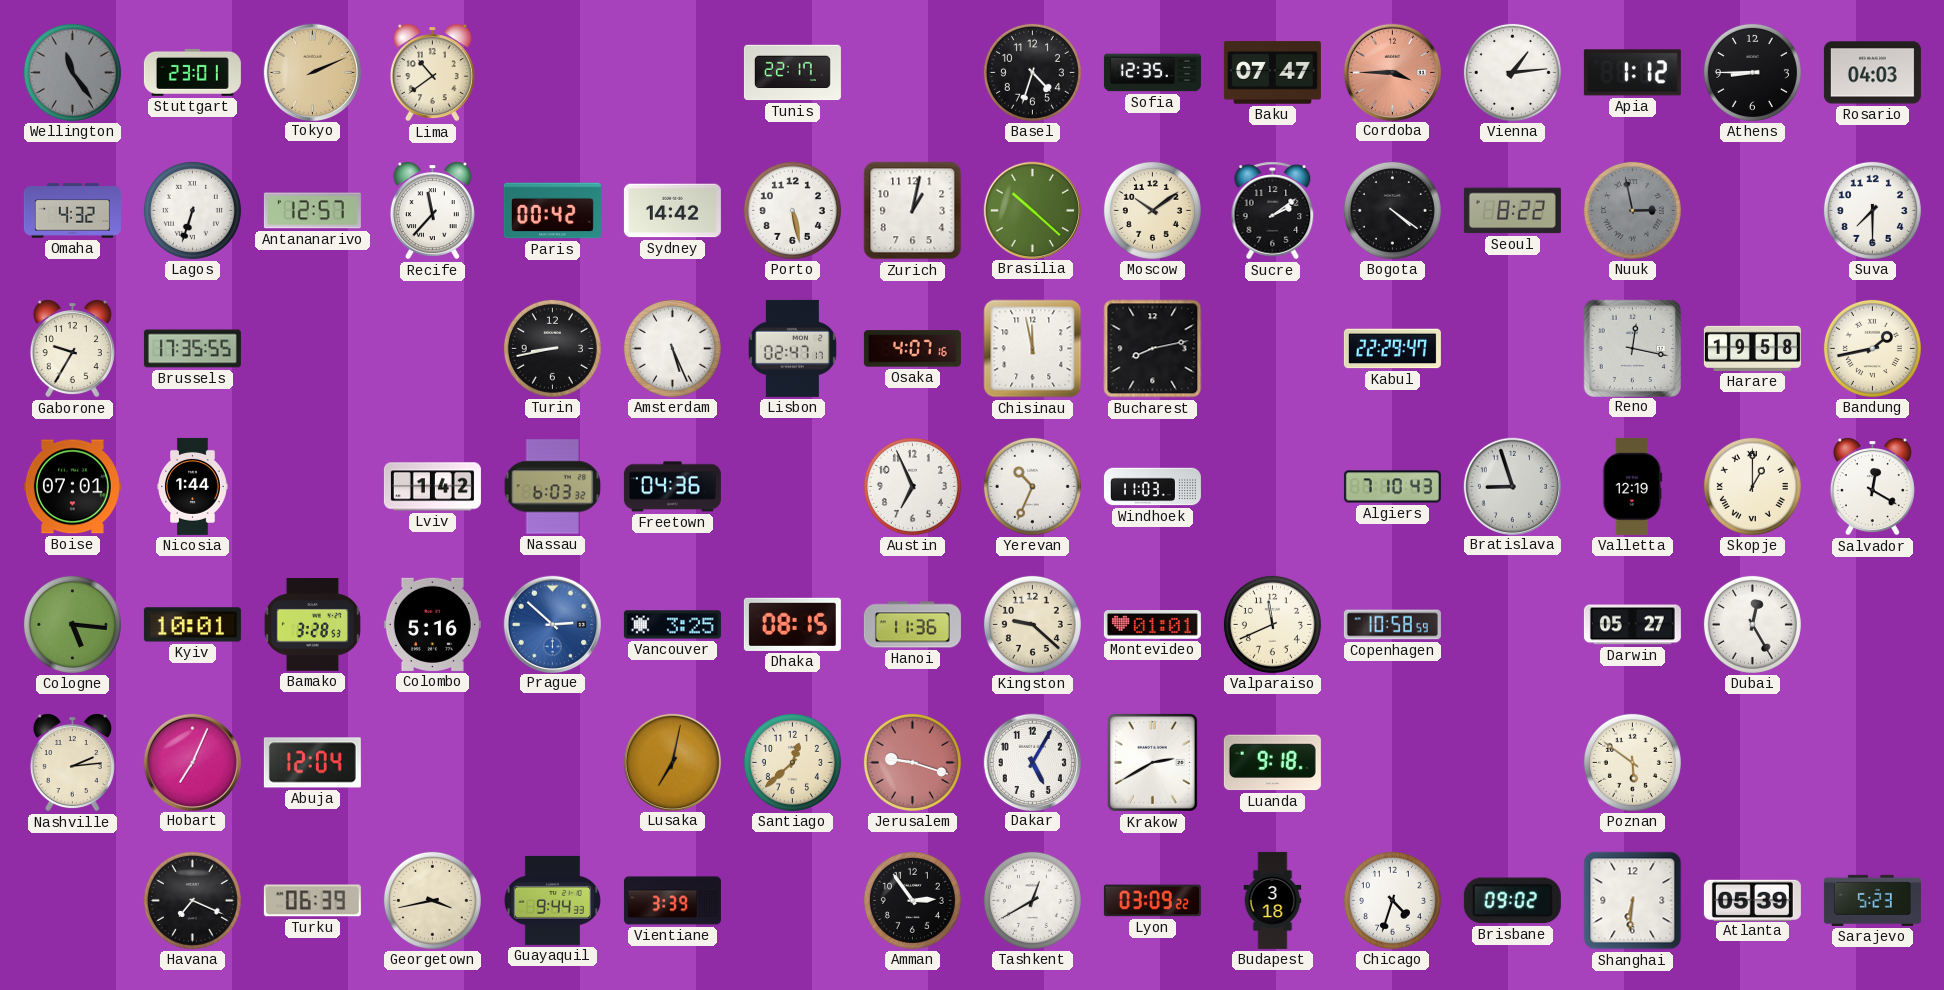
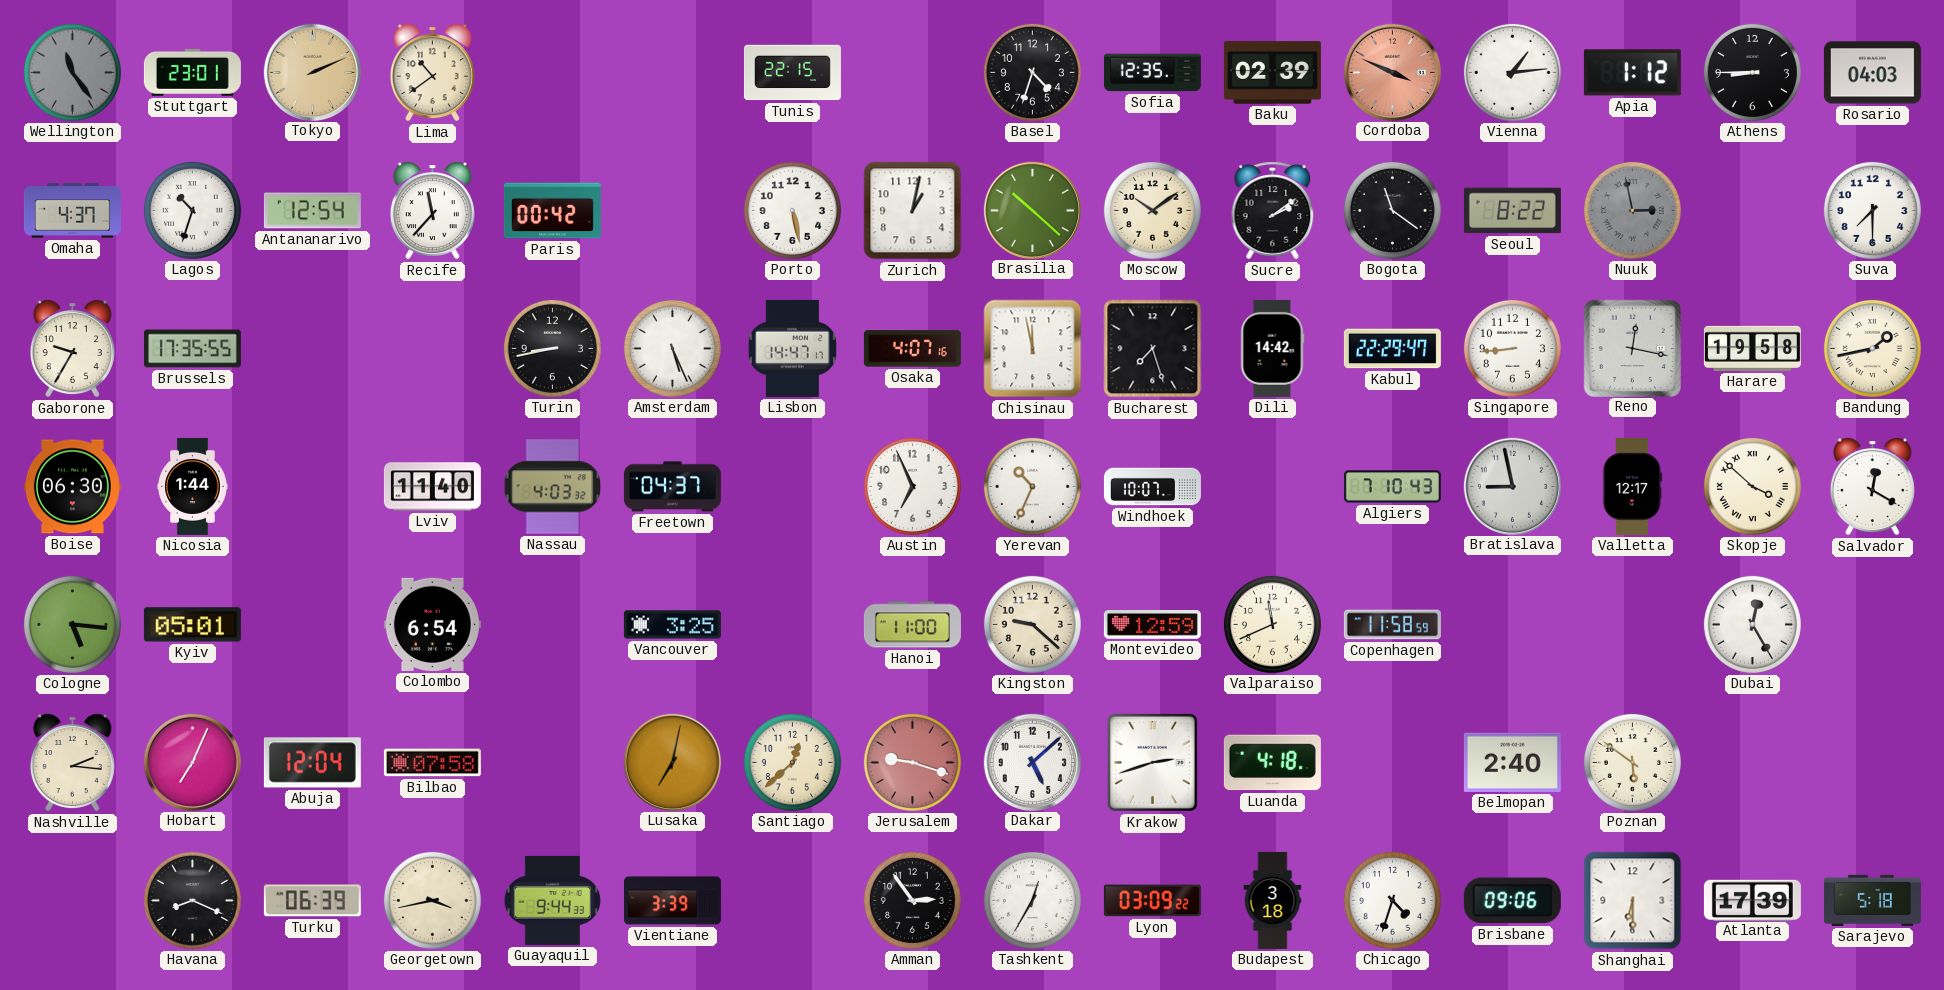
Tunis: 22:17 -> 22:15
Baku: 07:47 -> 02:39
Cordoba: 3:45 -> 3:49
Omaha: 4:32 -> 4:37
Lagos: 6:33 -> 10:33
Antananarivo: 12:57 -> 12:54
Sydney: 14:42 -> none
Bogota: 4:21 -> 11:21
Lisbon: 02:47 -> 14:47
Bucharest: 8:13 -> 7:27
Dili: none -> 14:42
Singapore: none -> 8:44
Boise: 07:01 -> 06:30
Lviv: 1:42 -> 11:40
Nassau: 6:03 -> 4:03
Freetown: 04:36 -> 04:37
Windhoek: 11:03 -> 10:07
Bratislava: 8:57 -> 8:58
Valletta: 12:19 -> 12:17
Skopje: 1:00 -> 3:52
Kyiv: 10:01 -> 05:01
Bamako: 3:28 -> none
Colombo: 5:16 -> 6:54
Prague: 2:52 -> none
Dhaka: 08:15 -> none
Hanoi: 11:36 -> 11:00
Montevideo: 01:01 -> 12:59
Copenhagen: 10:58 -> 11:58
Darwin: 05:27 -> none
Nashville: 2:14 -> 2:16
Bilbao: none -> 07:58
Dakar: 5:05 -> 5:08
Krakow: 2:40 -> 2:42
Luanda: 9:18 -> 4:18
Belmopan: none -> 2:40
Havana: 7:19 -> 8:19
Tashkent: 12:40 -> 12:35
Brisbane: 09:02 -> 09:06
Shanghai: 6:31 -> 6:30
Atlanta: 05:39 -> 17:39
Sarajevo: 5:23 -> 5:18
